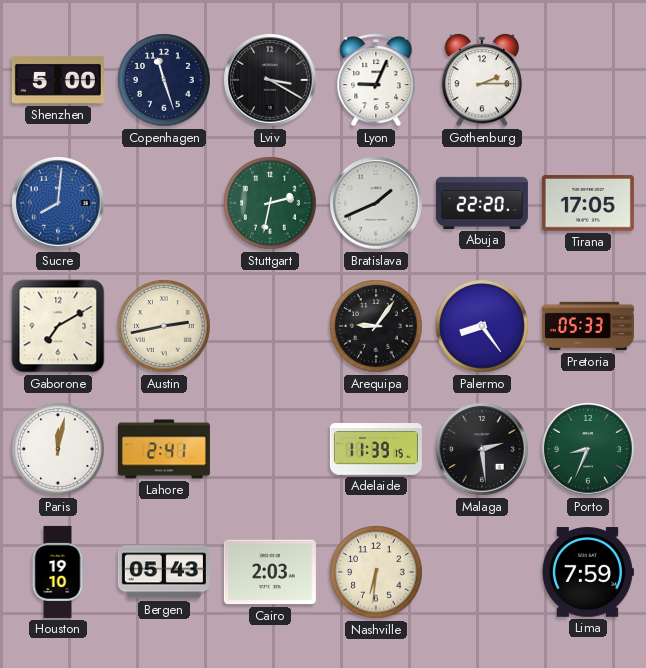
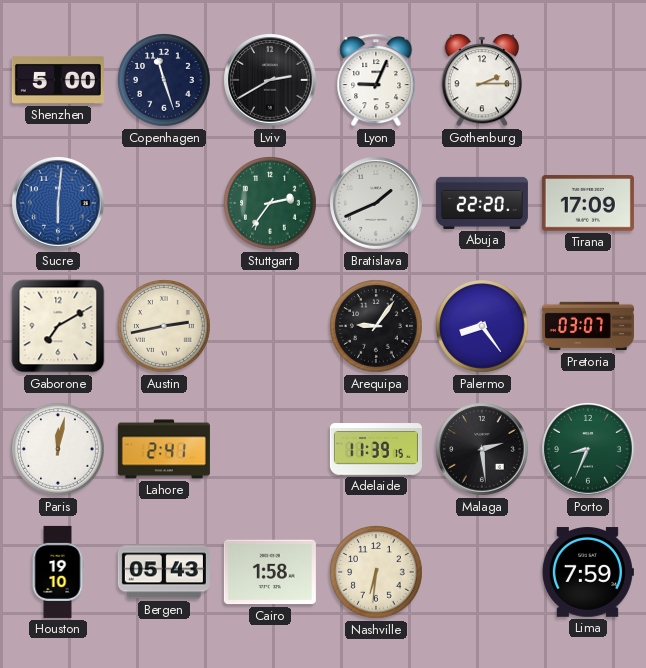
Lviv: 3:20 -> 2:40
Sucre: 8:01 -> 6:01
Stuttgart: 2:32 -> 2:36
Tirana: 17:05 -> 17:09
Pretoria: 05:33 -> 03:07
Cairo: 2:03 -> 1:58
